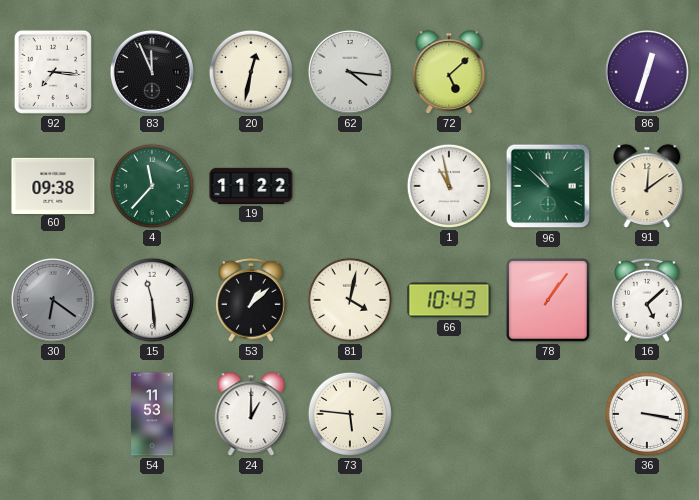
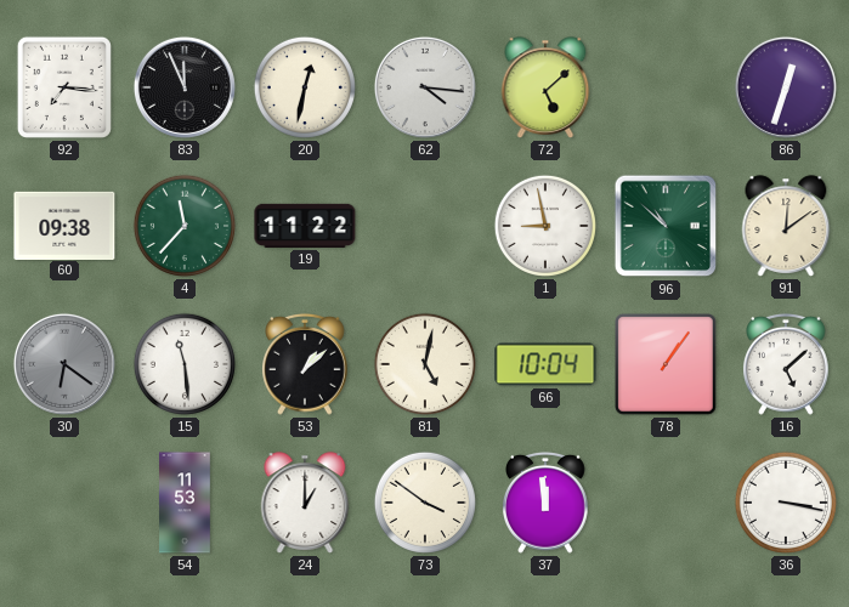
1: 10:58 -> 8:58
81: 4:02 -> 5:02
66: 10:43 -> 10:04
73: 5:46 -> 3:51
37: none -> 11:59
